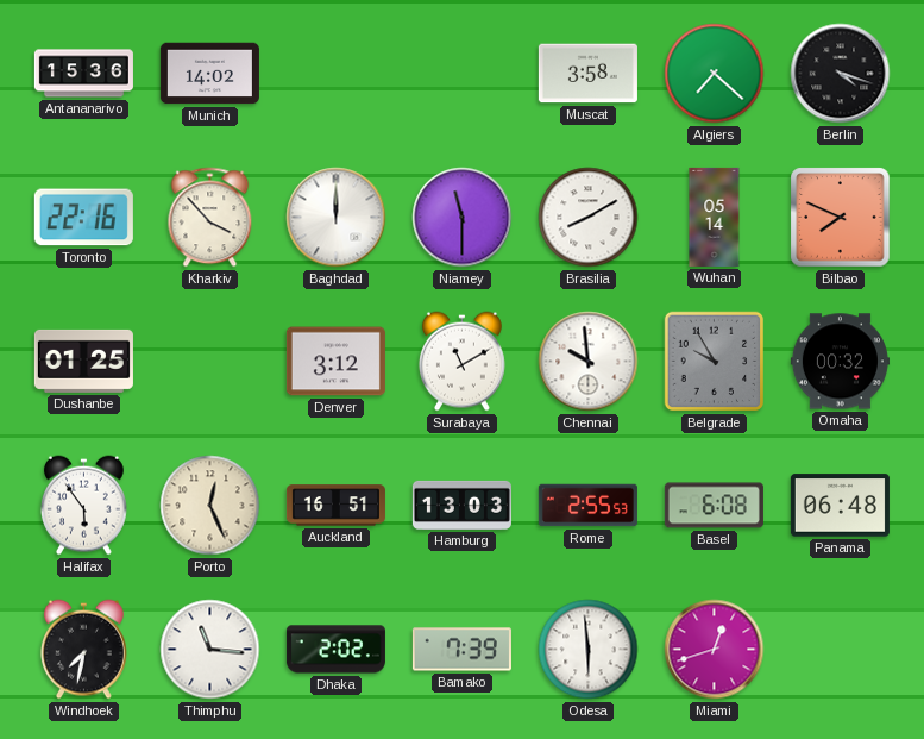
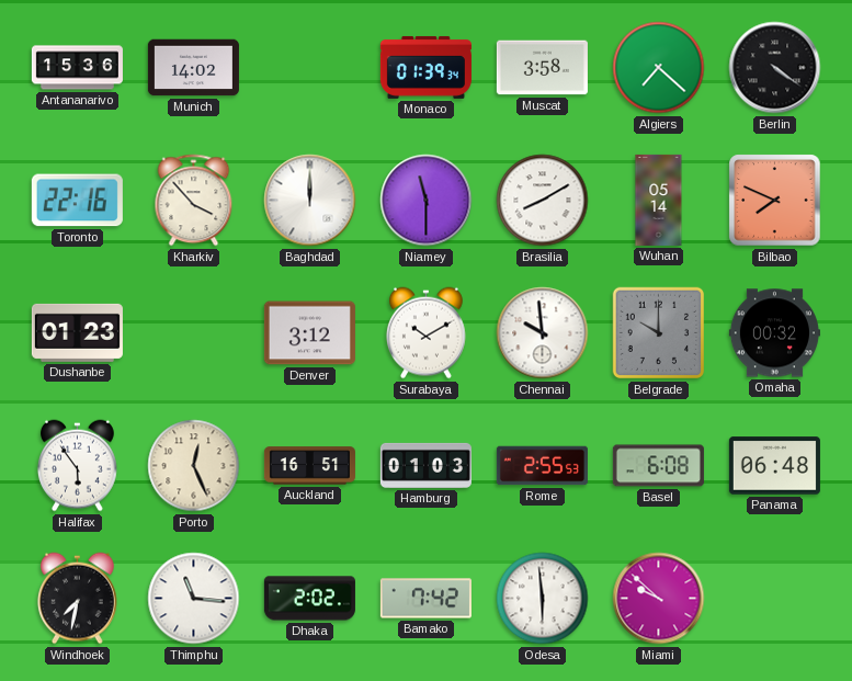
Monaco: none -> 01:39
Berlin: 4:18 -> 4:21
Dushanbe: 01:25 -> 01:23
Surabaya: 11:10 -> 10:10
Belgrade: 9:55 -> 10:00
Hamburg: 13:03 -> 01:03
Bamako: 7:39 -> 7:42
Miami: 12:42 -> 9:52
